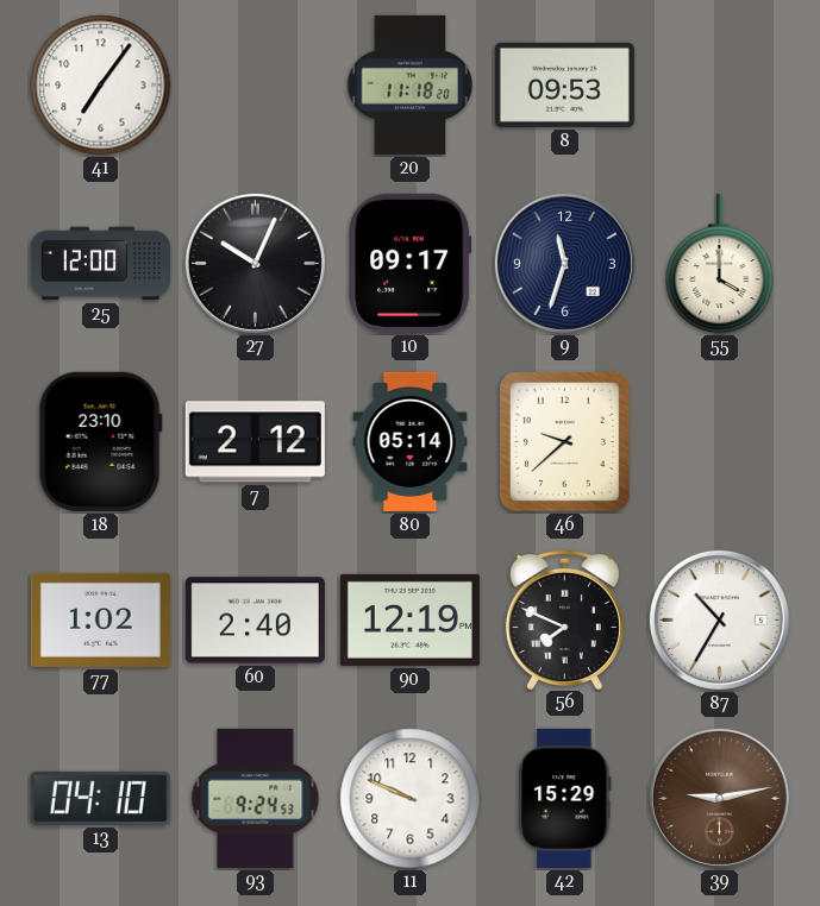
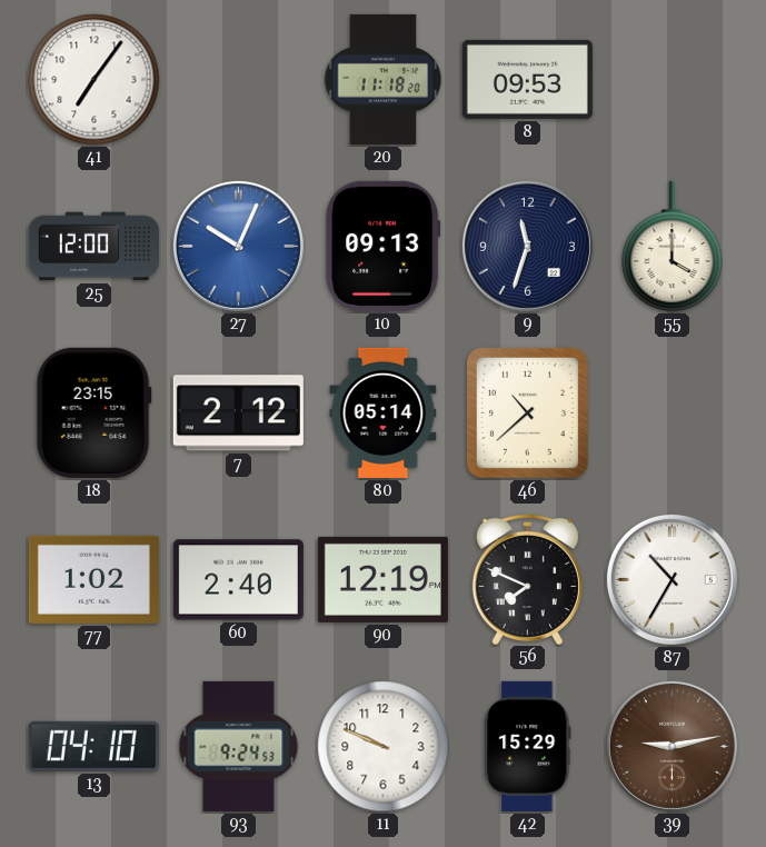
27 dial: black -> blue
10: 09:17 -> 09:13
18: 23:10 -> 23:15
46: 9:38 -> 10:38
